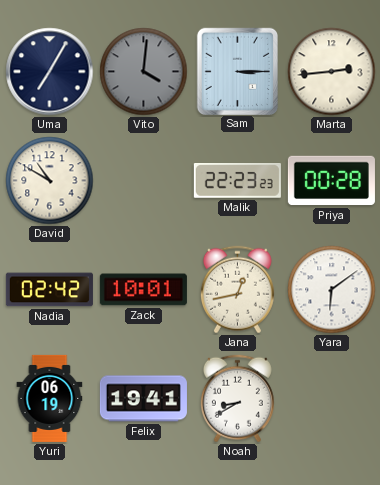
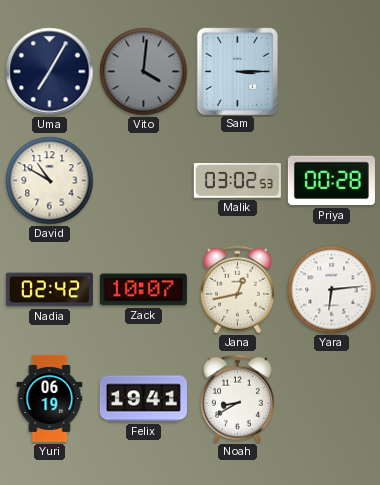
Marta: 2:44 -> none
Malik: 22:23 -> 03:02
Zack: 10:01 -> 10:07
Yara: 6:09 -> 6:14
